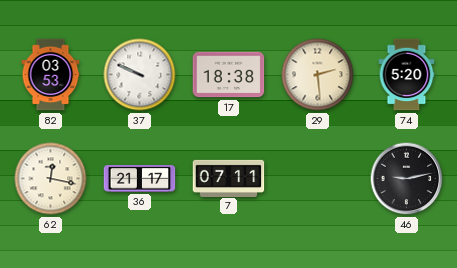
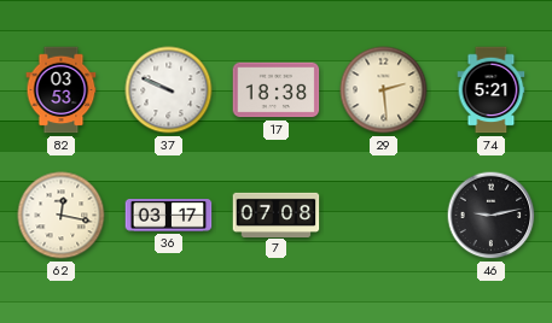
74: 5:20 -> 5:21
36: 21:17 -> 03:17
7: 07:11 -> 07:08
